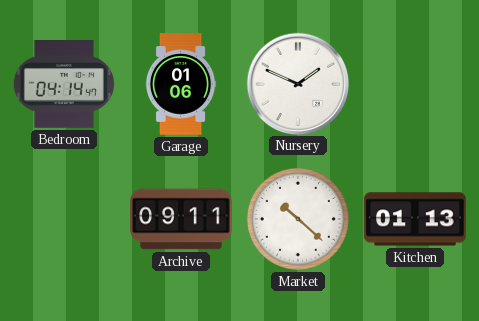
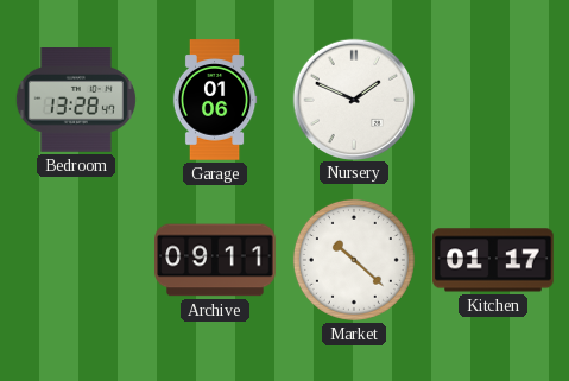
Bedroom: 04:14 -> 13:28
Kitchen: 01:13 -> 01:17
